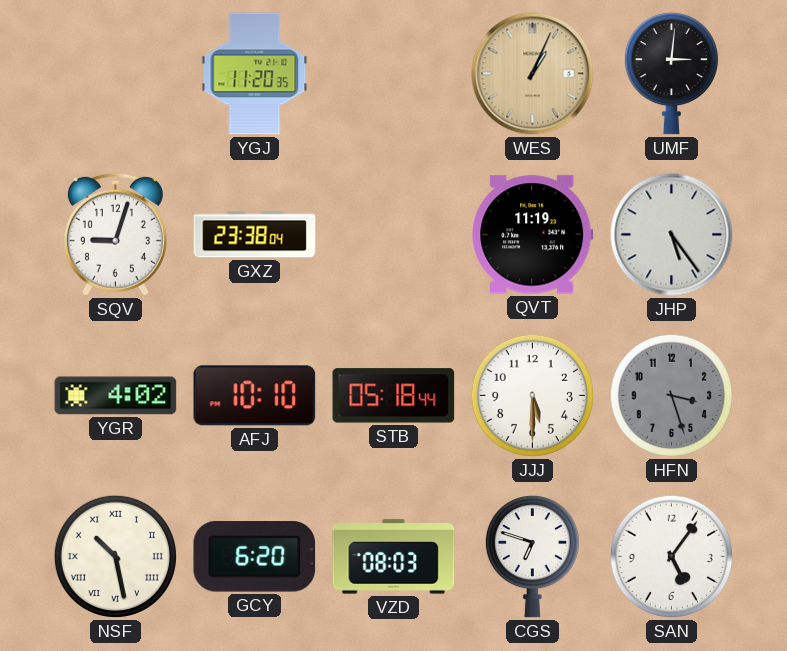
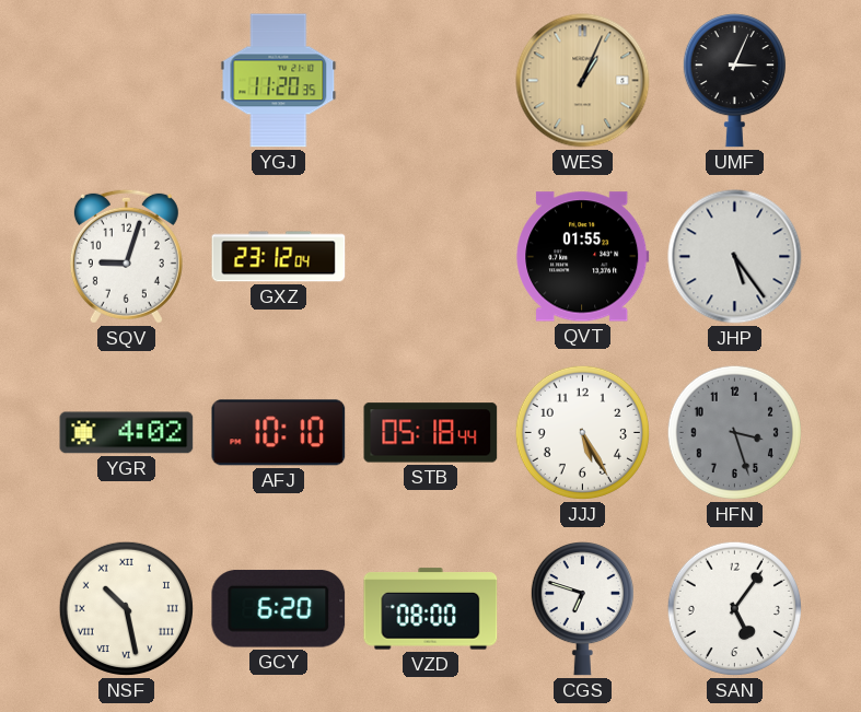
UMF: 3:01 -> 3:04
GXZ: 23:38 -> 23:12
QVT: 11:19 -> 01:55
JJJ: 5:30 -> 5:25
VZD: 08:03 -> 08:00
